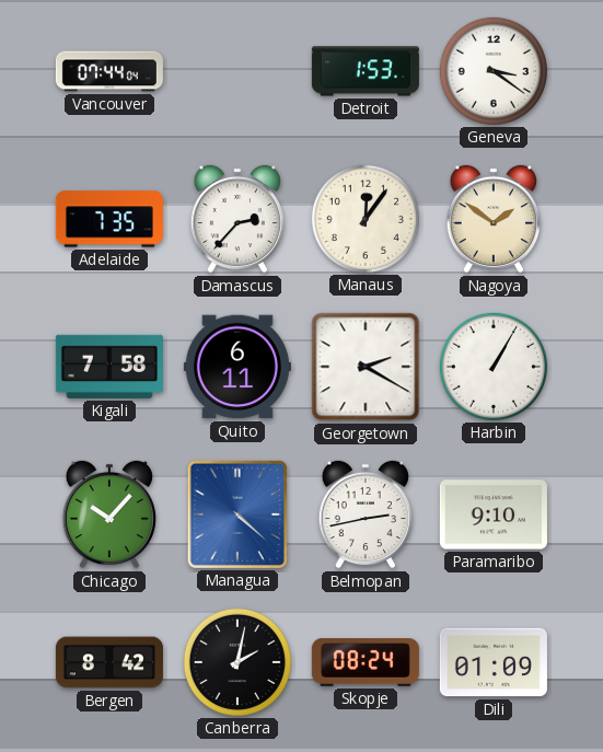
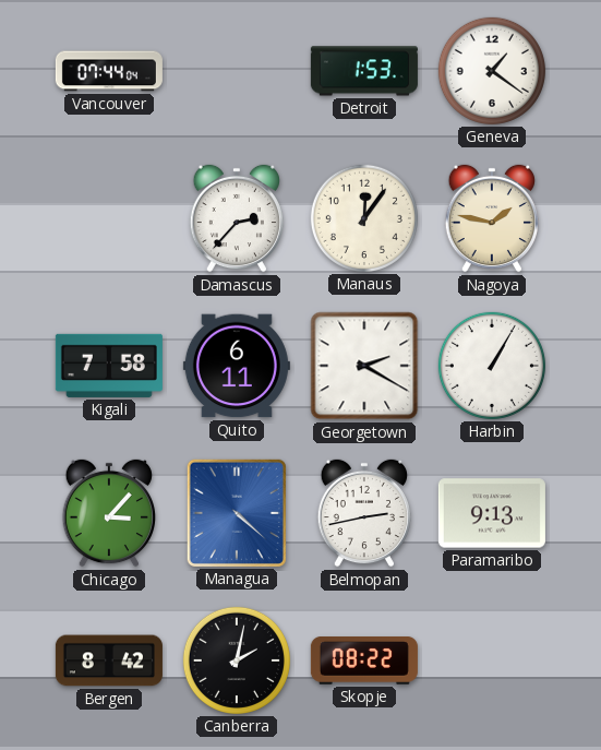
Geneva: 3:21 -> 1:21
Adelaide: 7:35 -> none
Nagoya: 1:51 -> 1:47
Chicago: 10:07 -> 3:07
Paramaribo: 9:10 -> 9:13
Skopje: 08:24 -> 08:22
Dili: 01:09 -> none
